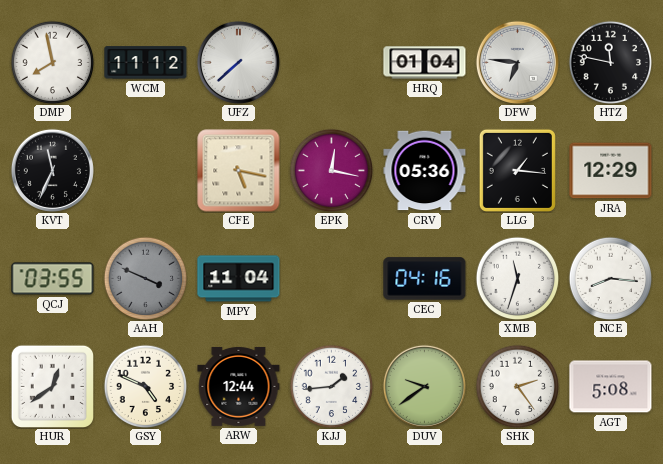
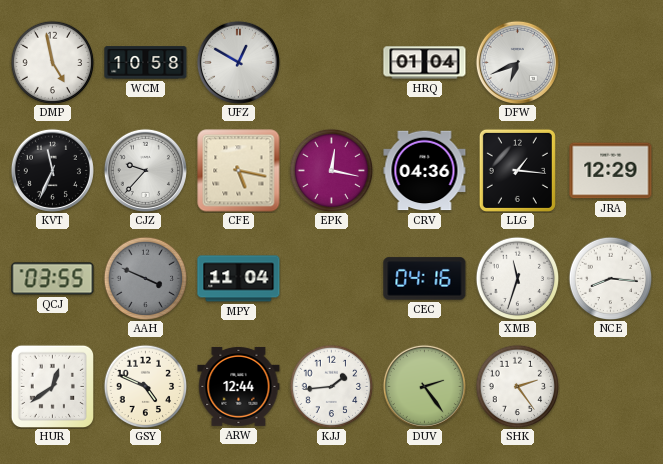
DMP: 7:58 -> 4:58
WCM: 11:12 -> 10:58
UFZ: 7:38 -> 12:50
DFW: 6:46 -> 6:41
HTZ: 11:47 -> none
CJZ: none -> 9:37
CRV: 05:36 -> 04:36
DUV: 9:39 -> 2:24
AGT: 5:08 -> none
